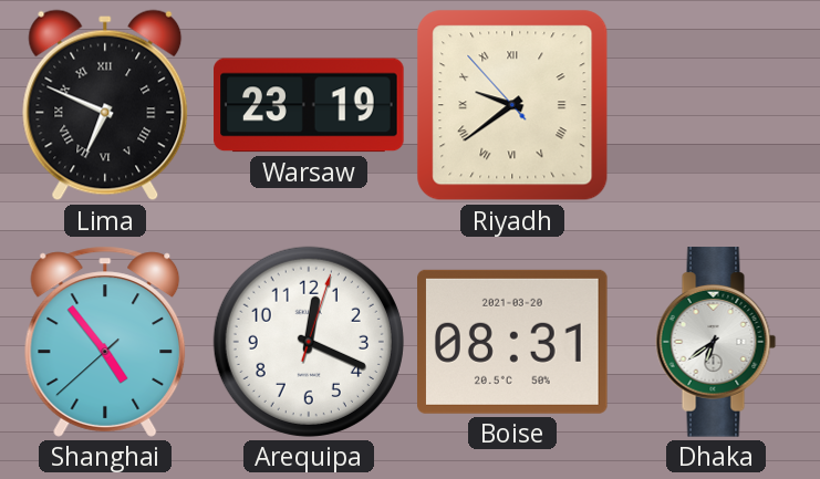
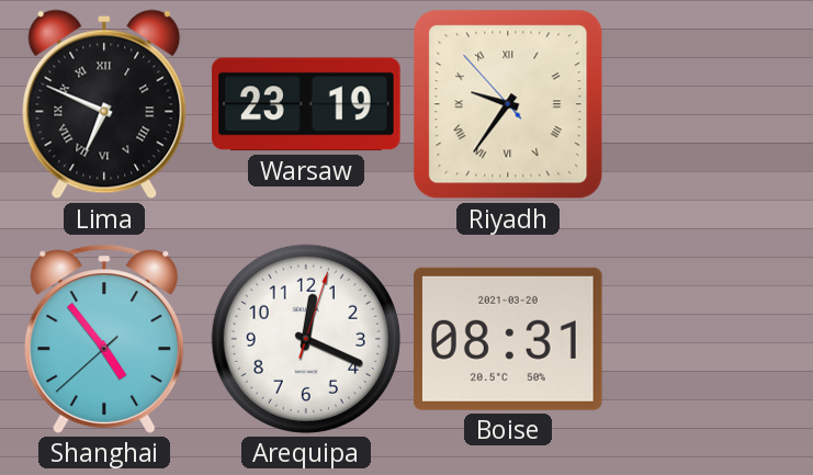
Riyadh: 9:38 -> 9:35
Dhaka: 6:39 -> none
